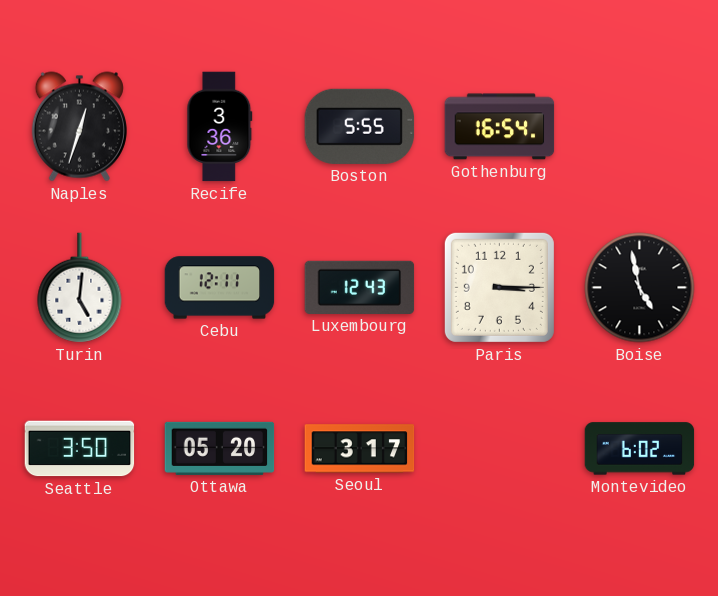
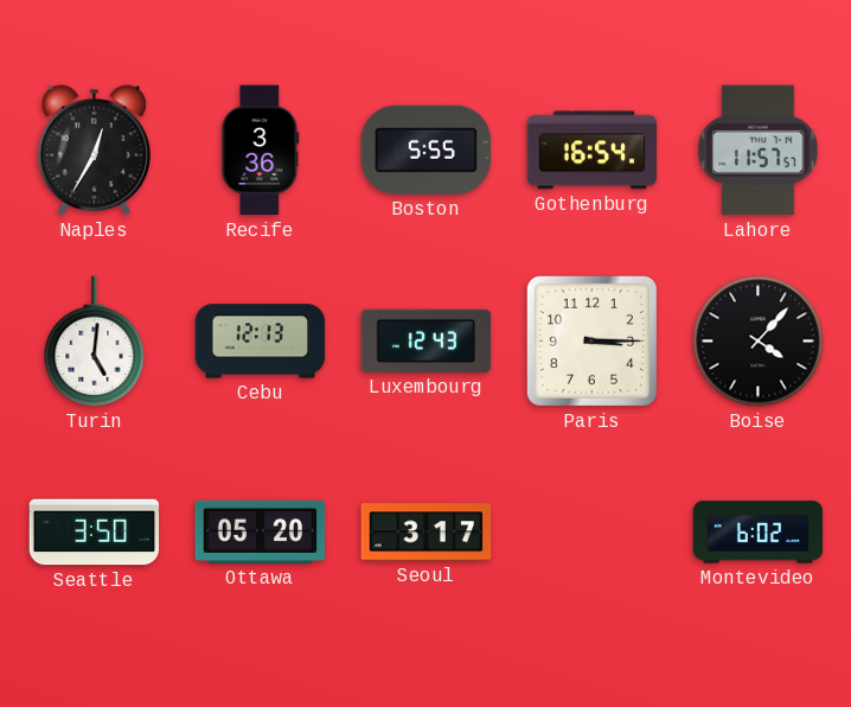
Naples: 12:33 -> 12:35
Lahore: none -> 11:57
Cebu: 12:11 -> 12:13
Boise: 4:58 -> 4:07
